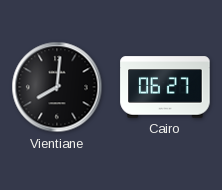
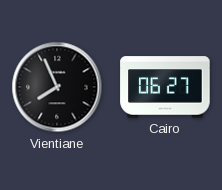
Vientiane: 8:01 -> 7:56
